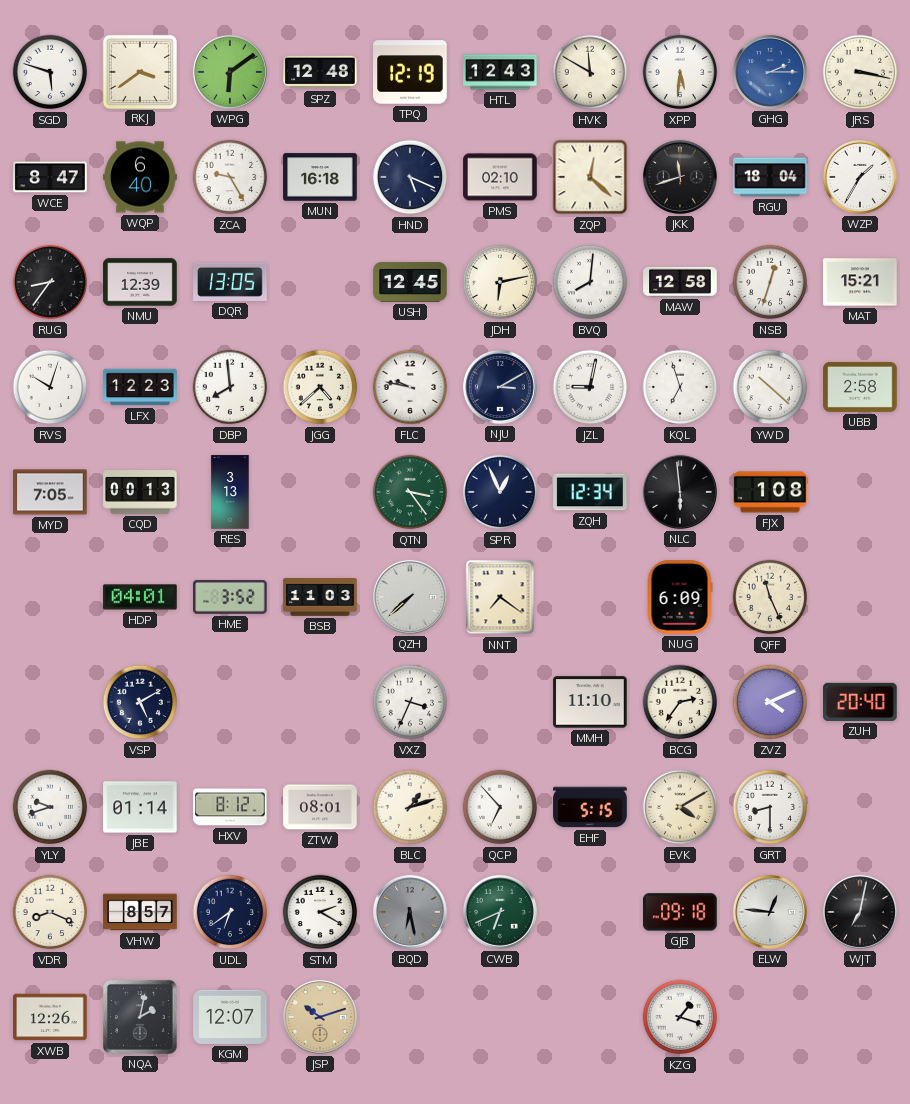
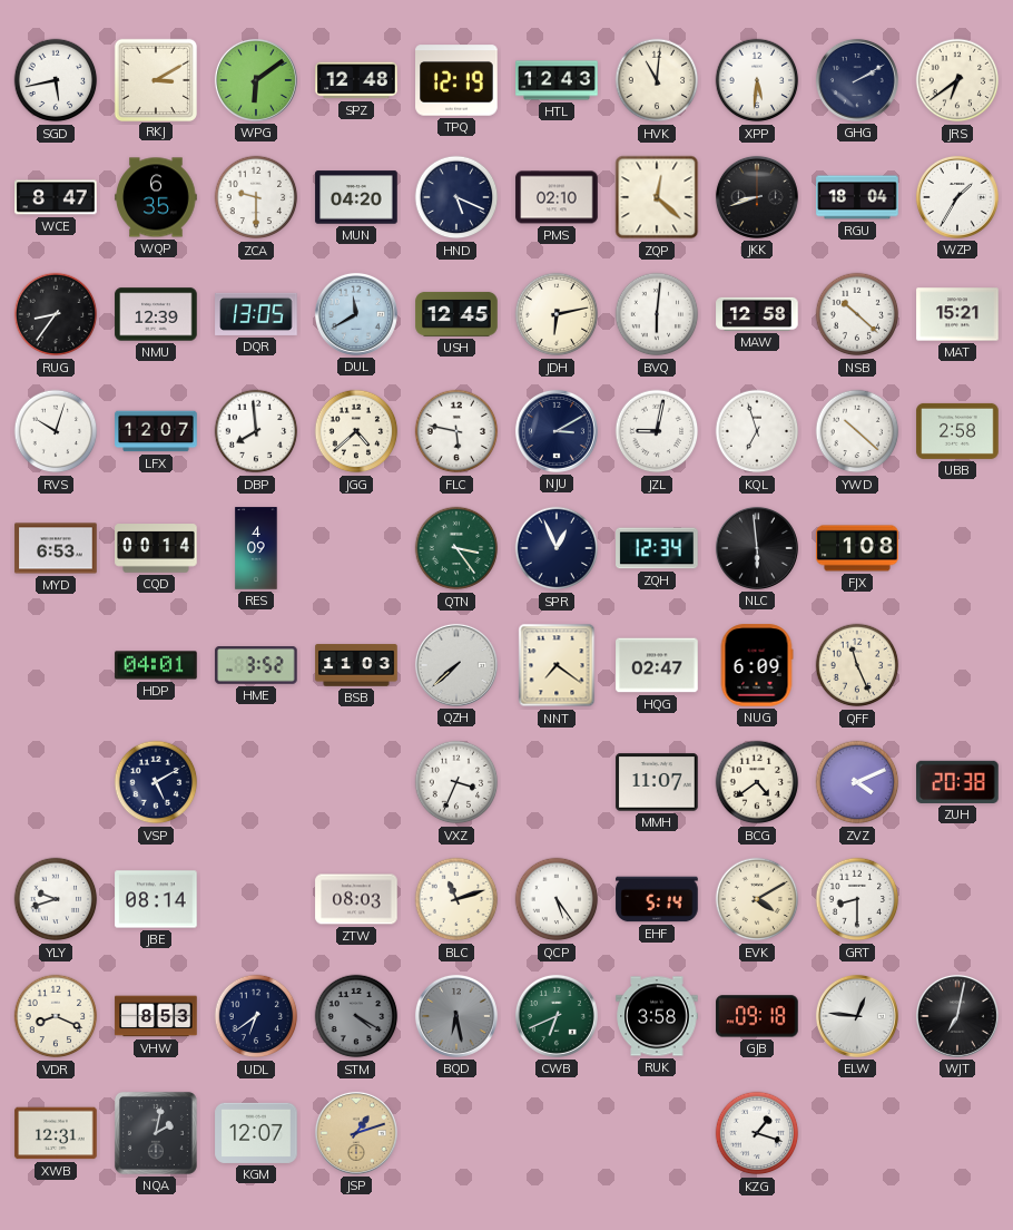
SGD: 5:48 -> 5:43
RKJ: 3:39 -> 3:10
HVK: 11:50 -> 11:01
GHG: 2:15 -> 2:10
GHG dial: blue -> navy
JRS: 3:17 -> 6:39
WQP: 6:40 -> 6:35
ZCA: 9:25 -> 9:30
MUN: 16:18 -> 04:20
JKK: 11:42 -> 8:42
DUL: none -> 11:40
BVQ: 8:01 -> 6:01
NSB: 12:33 -> 10:22
LFX: 12:23 -> 12:07
FLC: 9:47 -> 5:47
MYD: 7:05 -> 6:53
CQD: 00:13 -> 00:14
RES: 3:13 -> 4:09
HQG: none -> 02:47
MMH: 11:10 -> 11:07
BCG: 2:36 -> 4:39
ZUH: 20:40 -> 20:38
JBE: 01:14 -> 08:14
HXV: 8:12 -> none
ZTW: 08:01 -> 08:03
BLC: 1:12 -> 11:12
QCP: 6:53 -> 5:24
EHF: 5:15 -> 5:14
VHW: 8:57 -> 8:53
STM: 2:20 -> 4:20
STM dial: white -> grey
RUK: none -> 3:58
XWB: 12:26 -> 12:31
JSP: 10:12 -> 1:12
